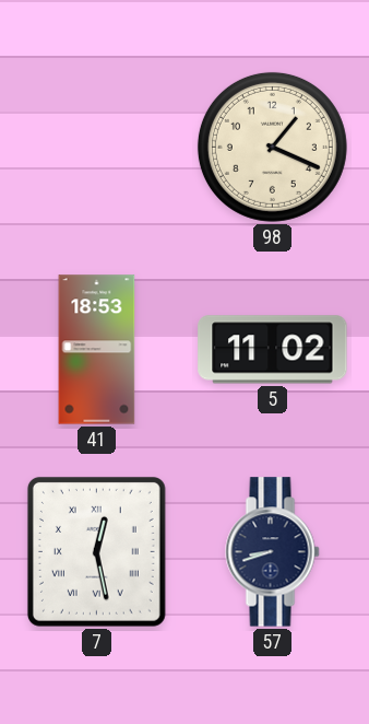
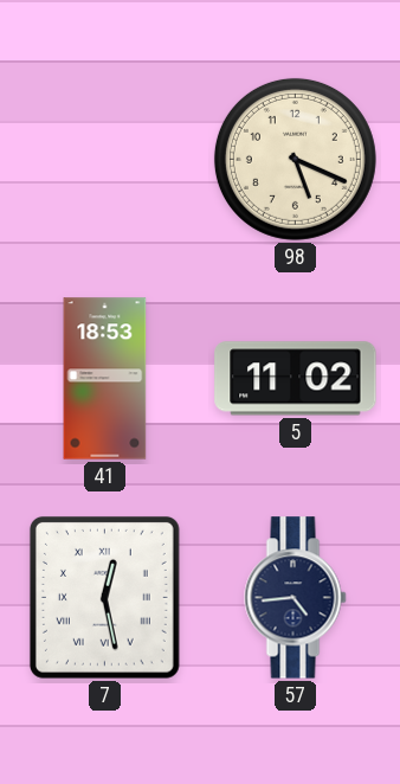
98: 1:19 -> 5:19
57: 8:42 -> 4:44
